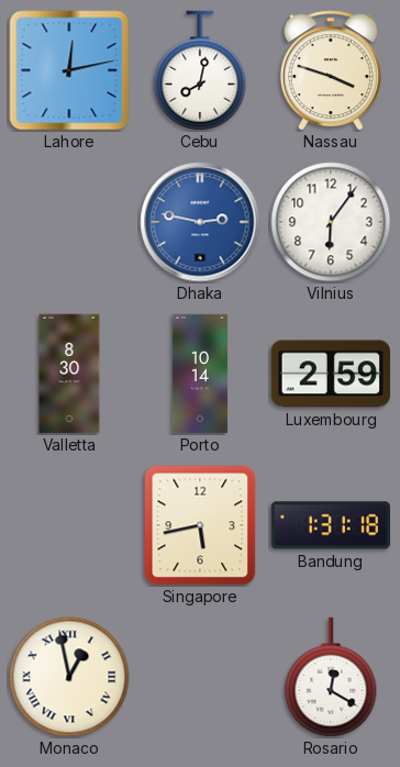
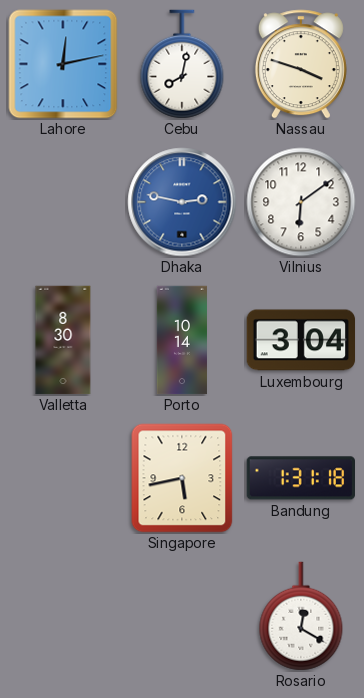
Vilnius: 6:06 -> 6:09
Luxembourg: 2:59 -> 3:04
Monaco: 12:58 -> none
